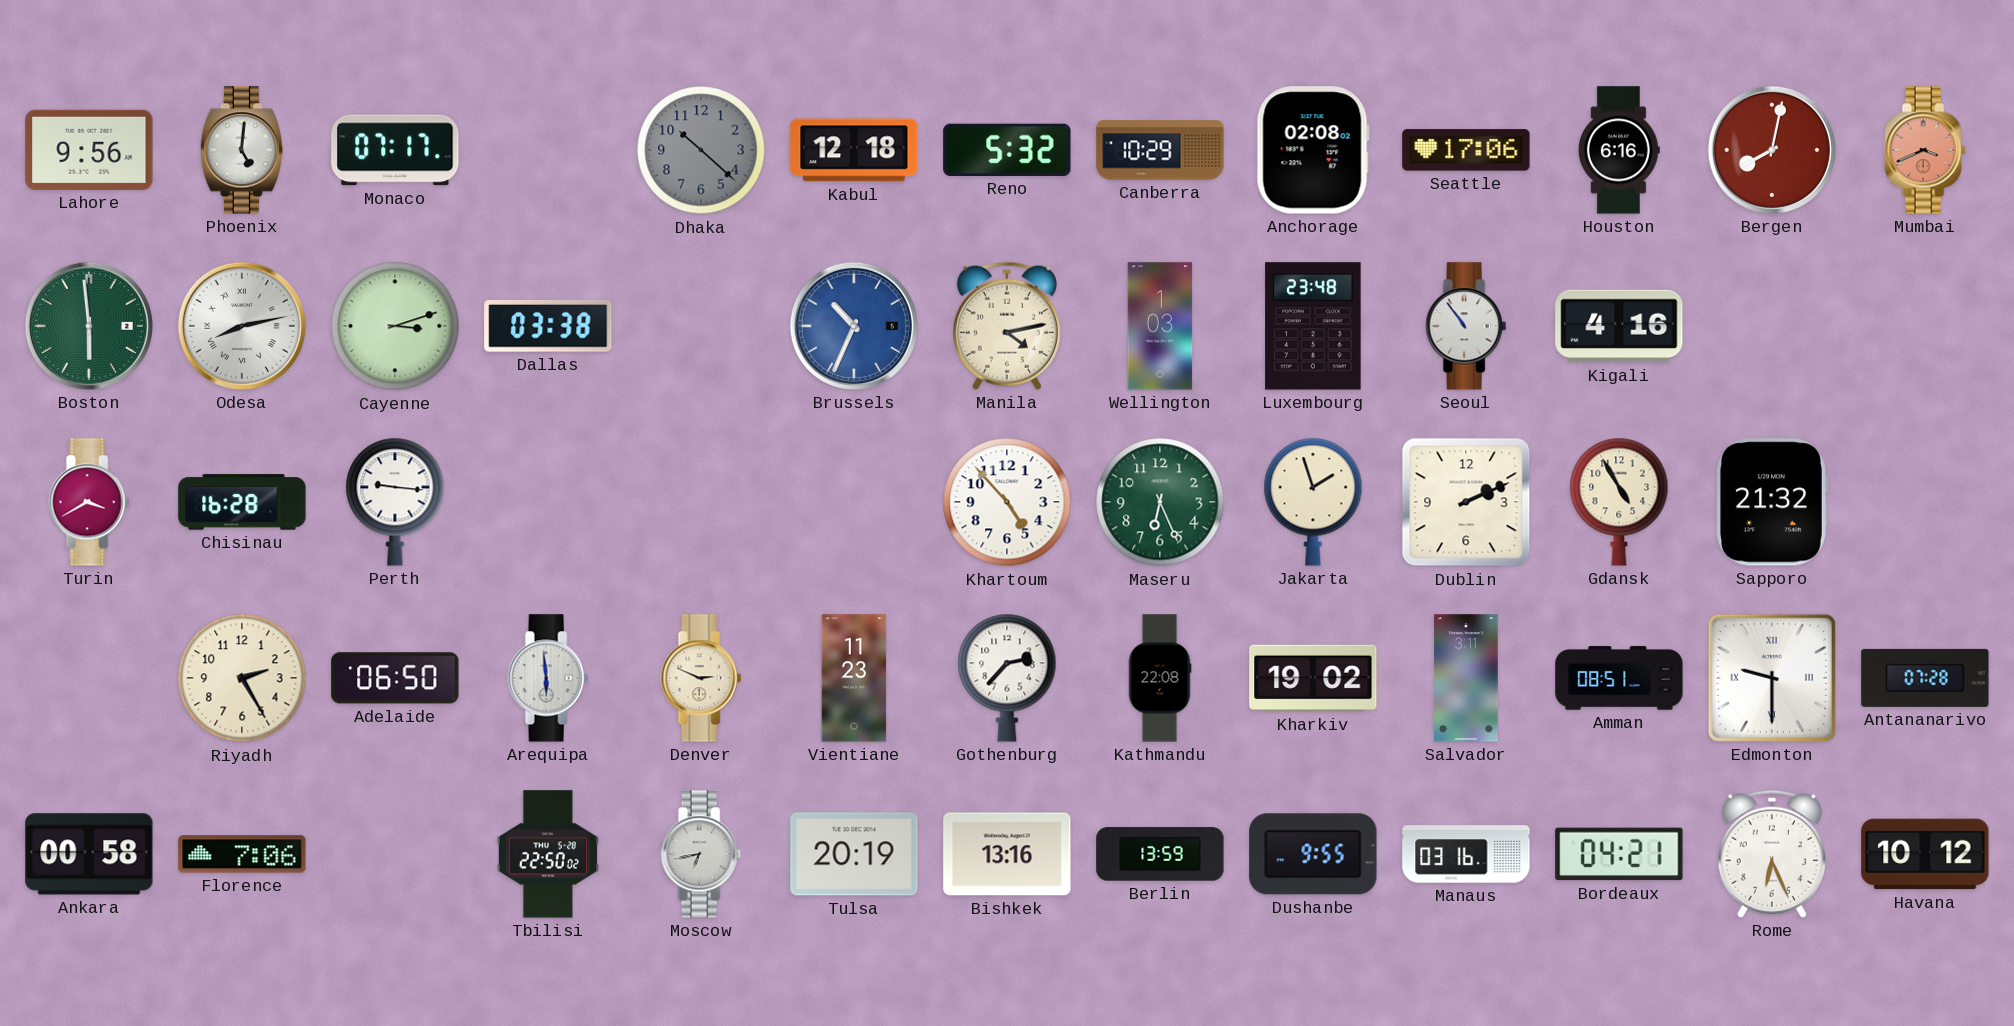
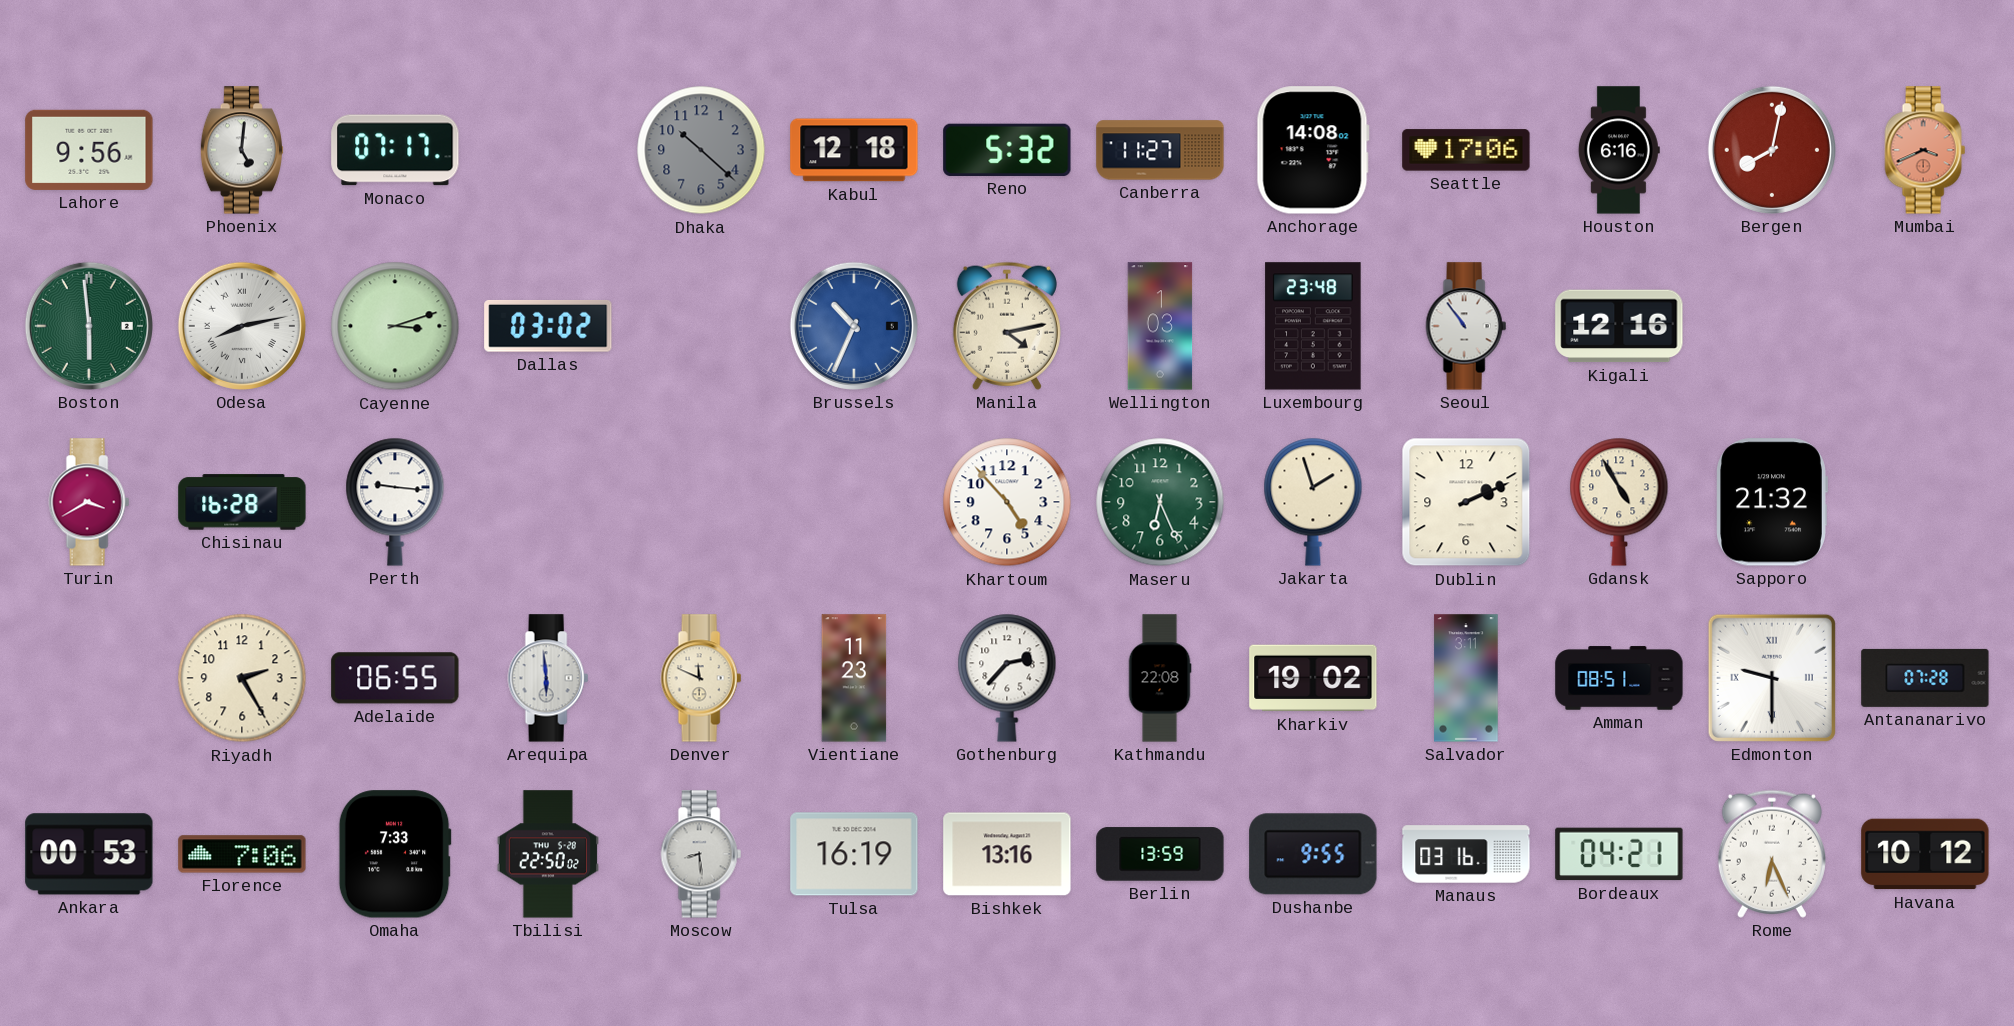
Canberra: 10:29 -> 11:27
Anchorage: 02:08 -> 14:08
Dallas: 03:38 -> 03:02
Kigali: 4:16 -> 12:16
Adelaide: 06:50 -> 06:55
Denver: 2:49 -> 11:49
Ankara: 00:58 -> 00:53
Omaha: none -> 7:33
Moscow: 6:43 -> 8:29
Tulsa: 20:19 -> 16:19
